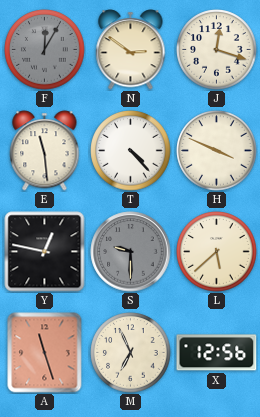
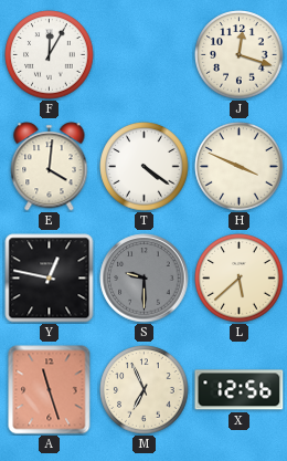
F dial: grey -> white
N: 2:51 -> none
E: 11:29 -> 4:01
T: 4:23 -> 4:21
